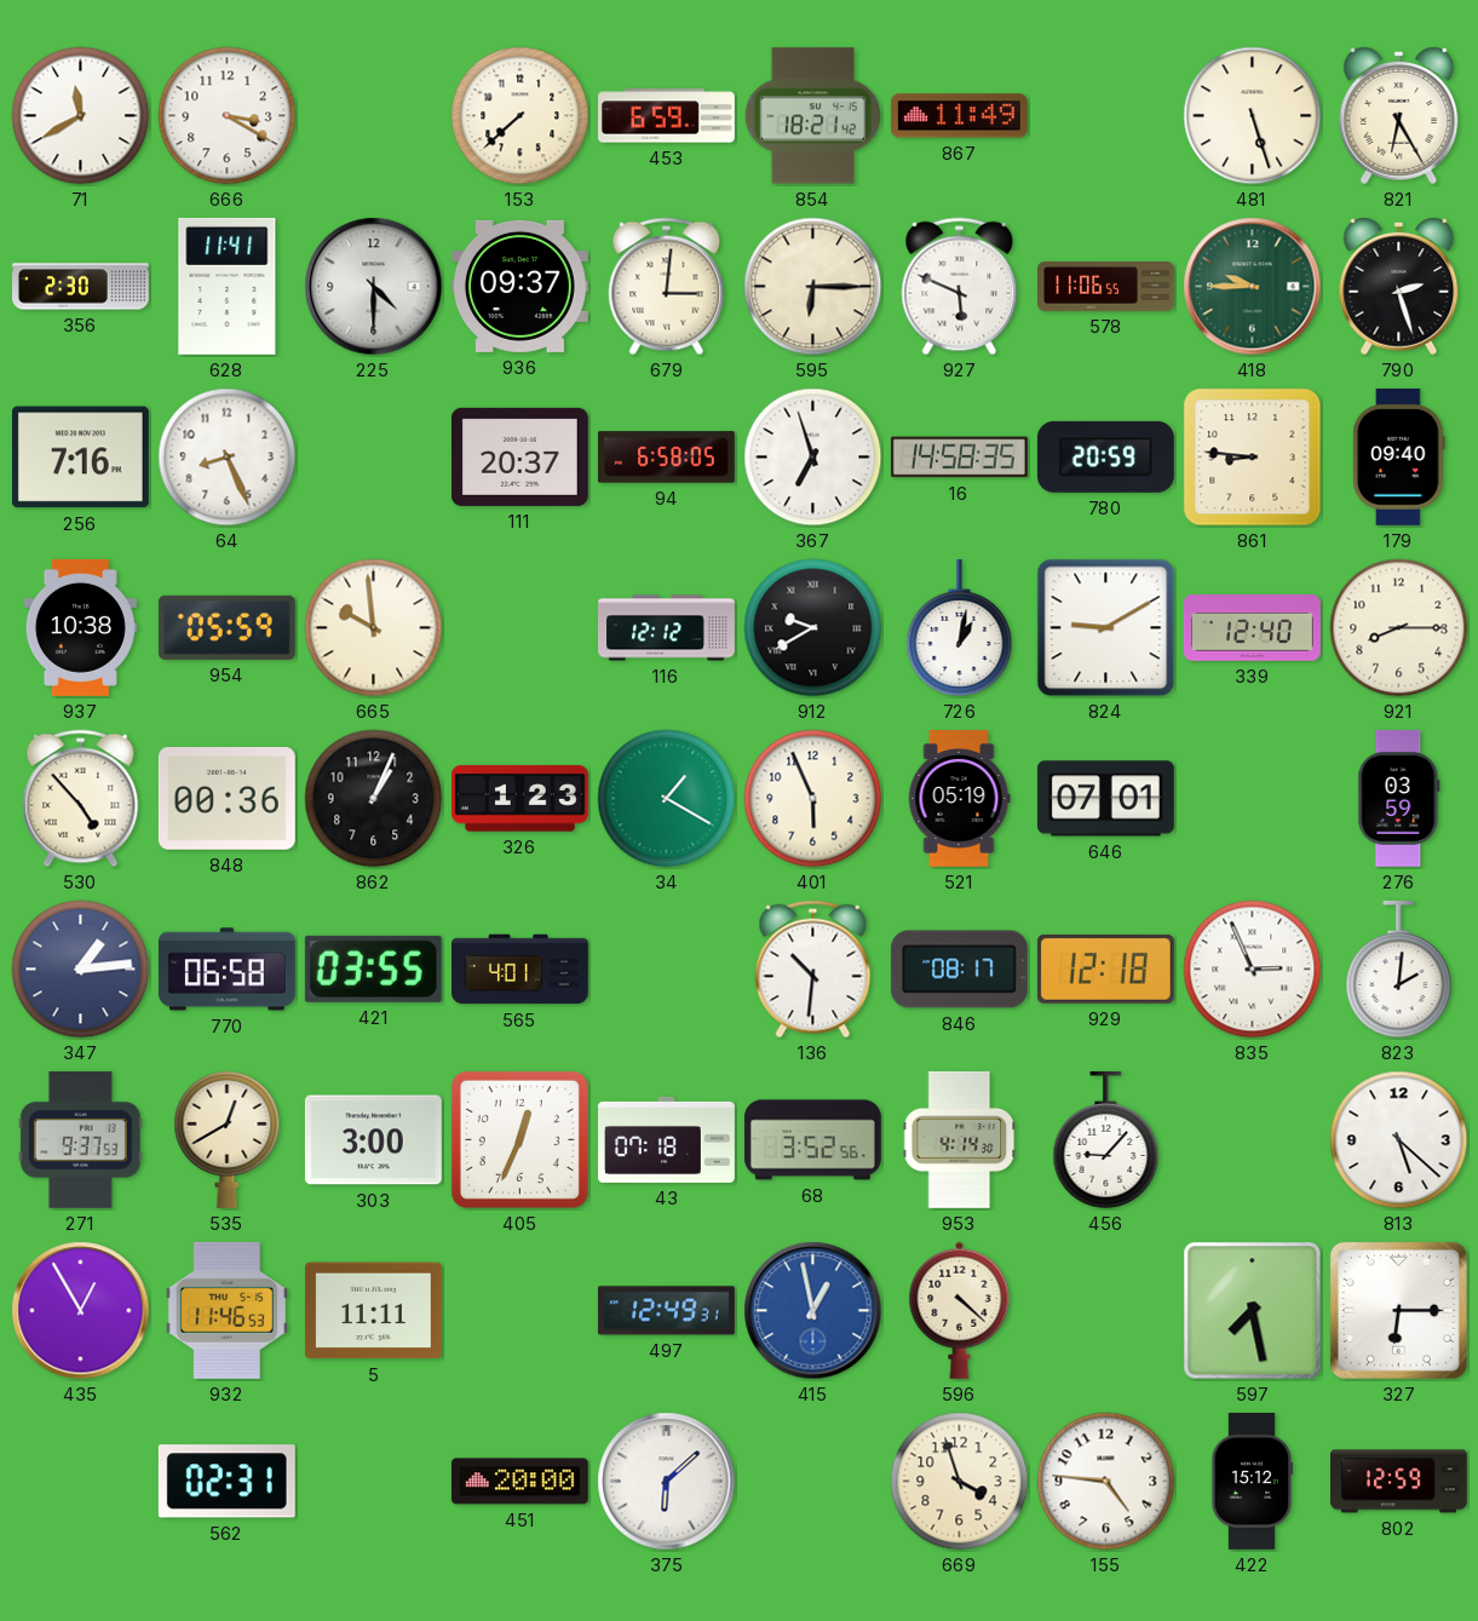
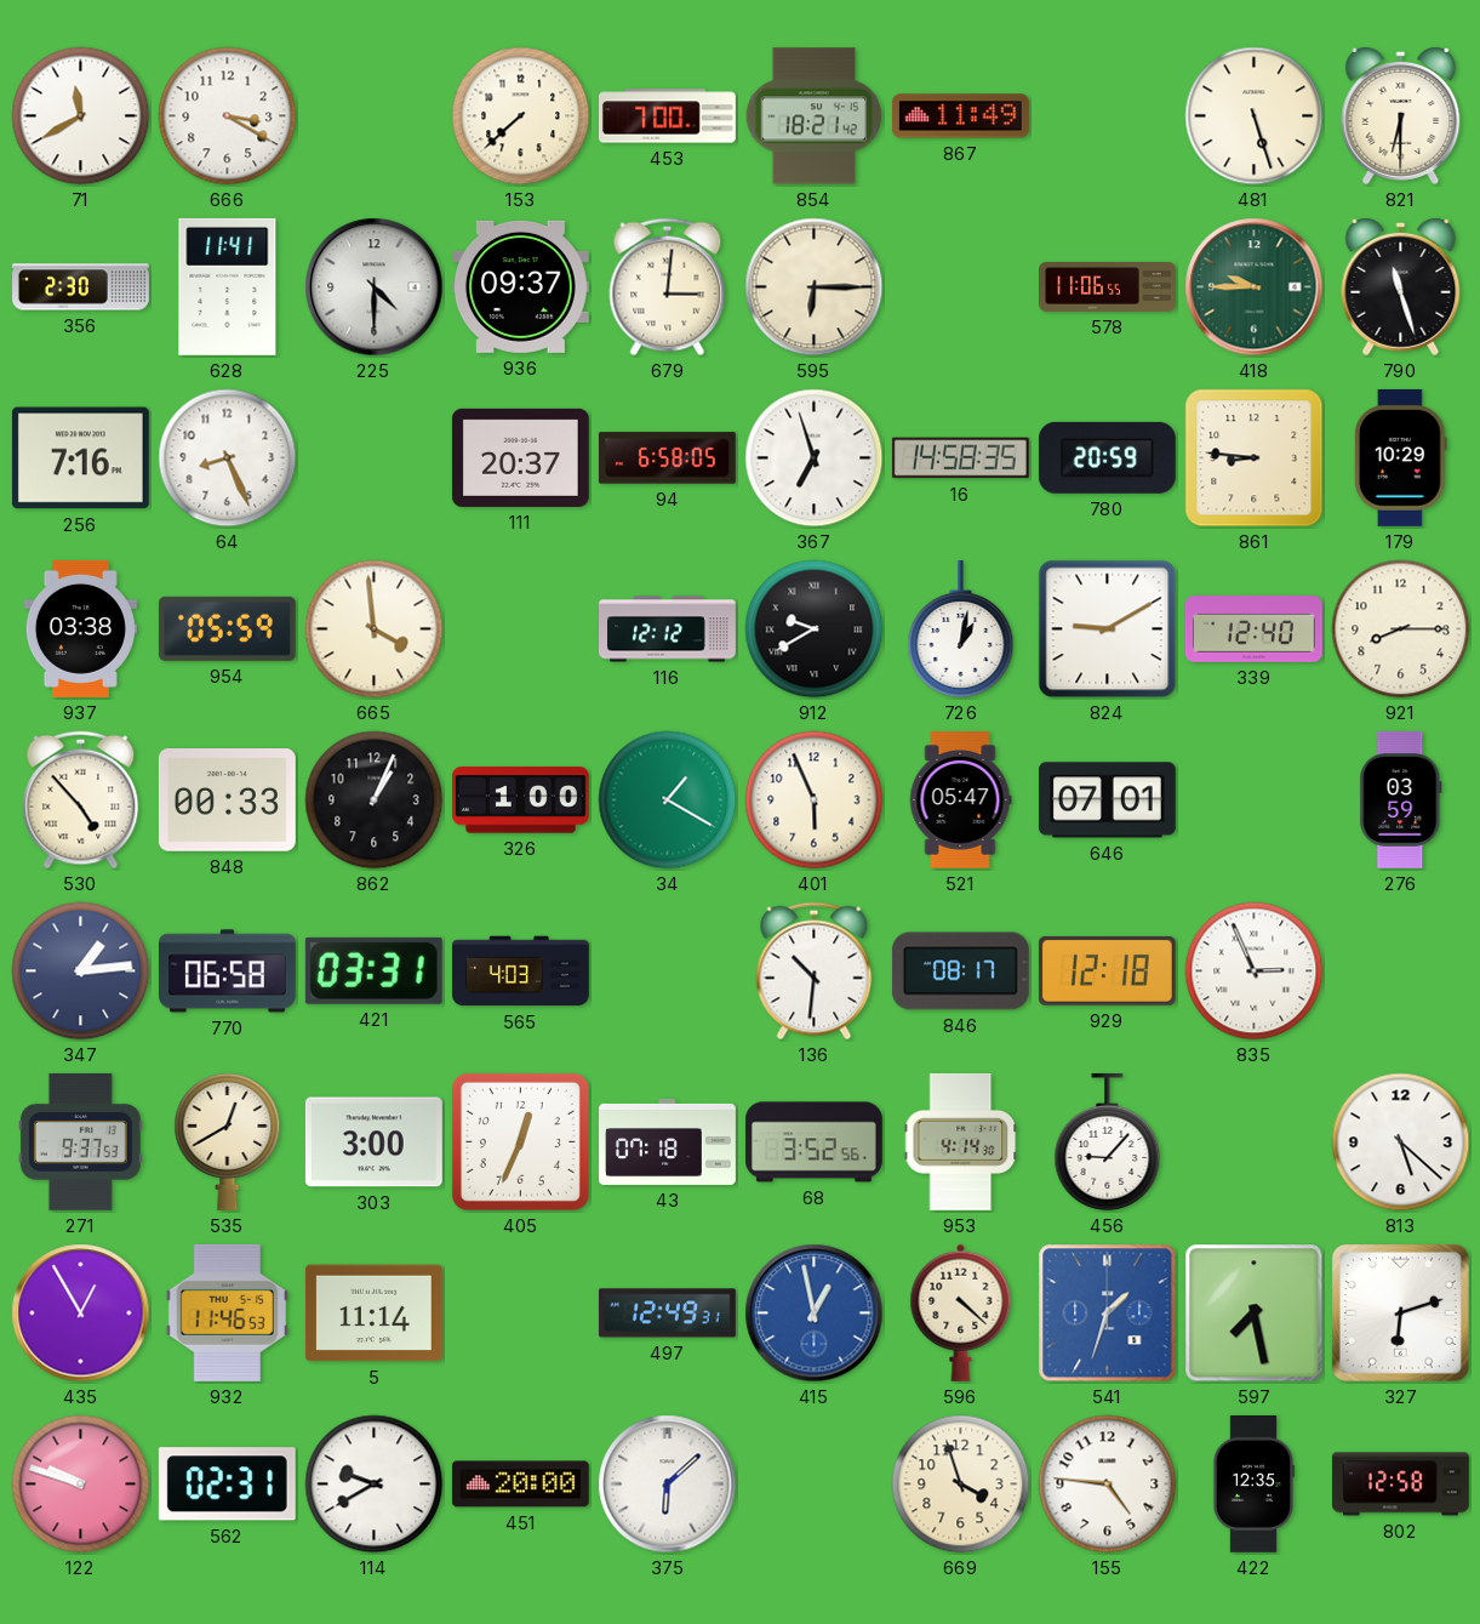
453: 6:59 -> 7:00
821: 6:25 -> 6:30
927: 5:49 -> none
790: 2:27 -> 11:27
179: 09:40 -> 10:29
937: 10:38 -> 03:38
665: 9:59 -> 3:59
848: 00:36 -> 00:33
326: 1:23 -> 1:00
521: 05:19 -> 05:47
421: 03:55 -> 03:31
565: 4:01 -> 4:03
823: 2:01 -> none
5: 11:11 -> 11:14
541: none -> 1:33
327: 6:15 -> 6:12
122: none -> 9:48
114: none -> 9:40
422: 15:12 -> 12:35
802: 12:59 -> 12:58
